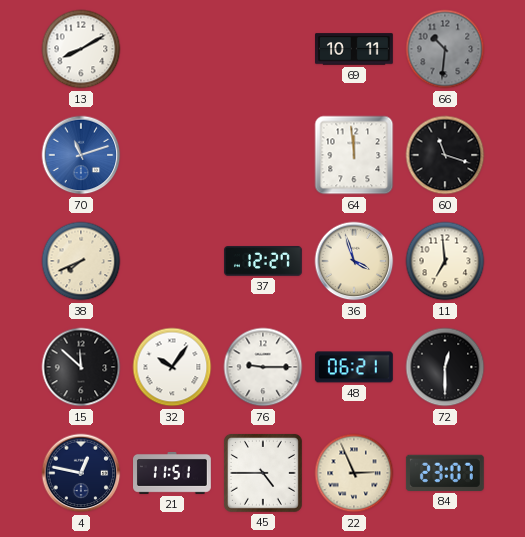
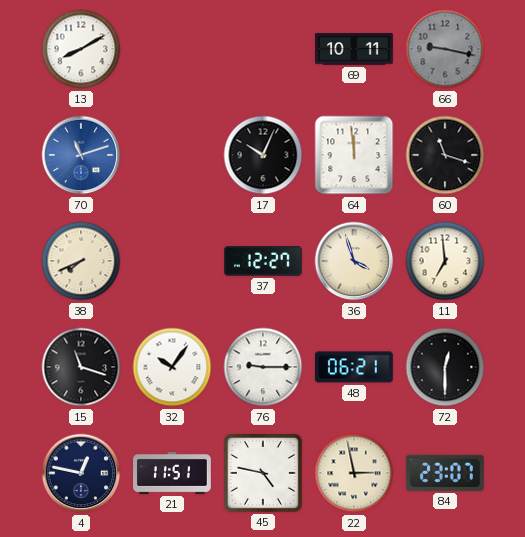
66: 10:31 -> 9:17
17: none -> 10:04
15: 11:52 -> 11:18
45: 4:45 -> 4:47
22: 2:56 -> 2:58
